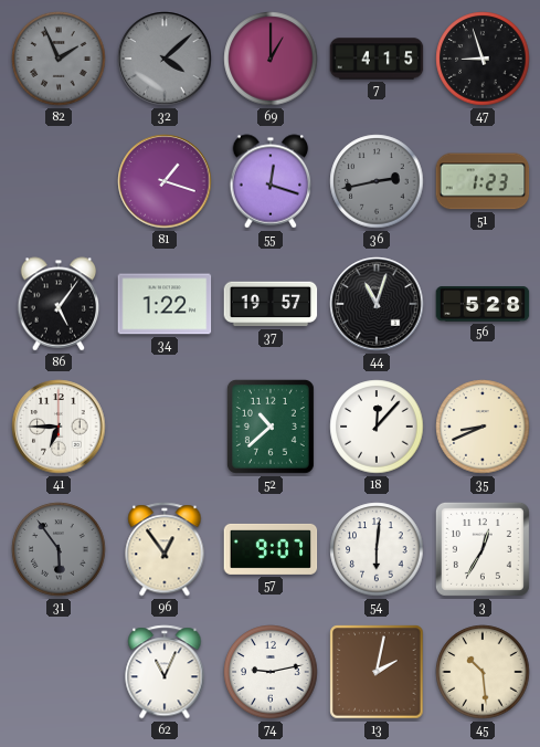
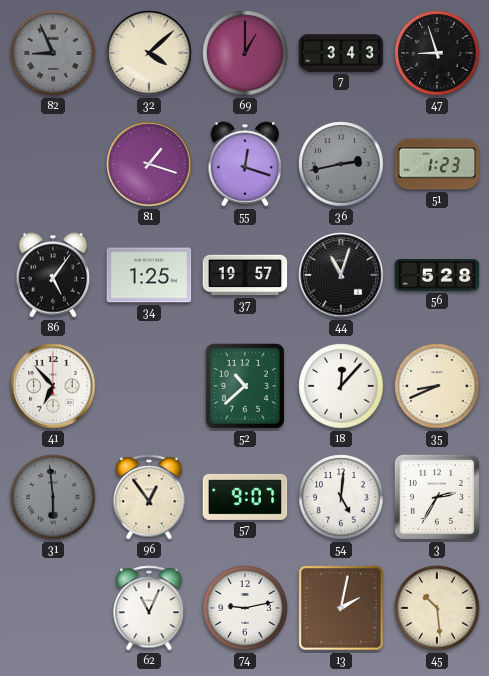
82: 1:56 -> 8:56
32 dial: grey -> cream
7: 4:15 -> 3:43
34: 1:22 -> 1:25
41: 6:45 -> 6:53
31: 5:54 -> 5:59
54: 6:01 -> 5:01
3: 12:35 -> 2:35
